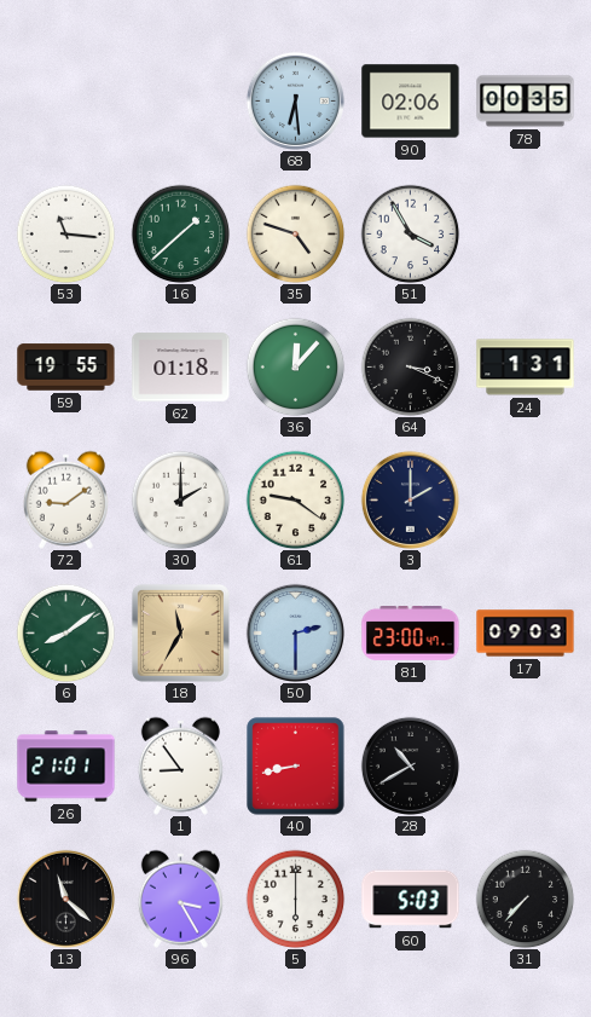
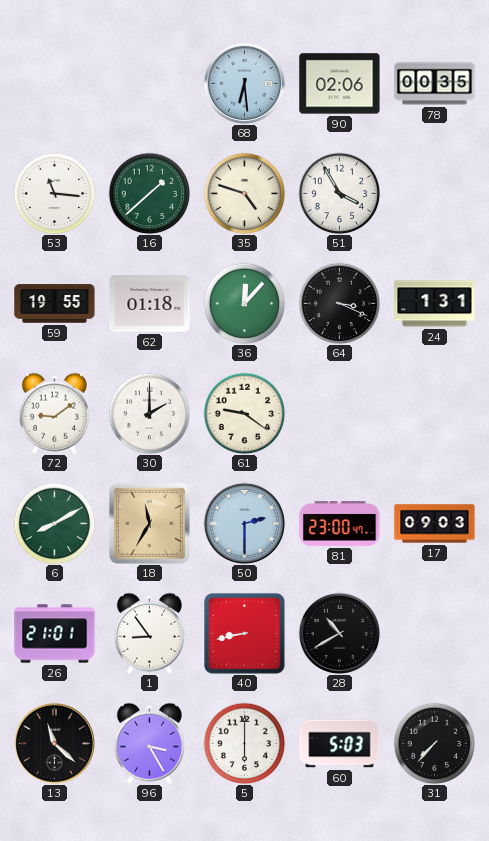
3: 2:00 -> none
6: 8:09 -> 8:10
